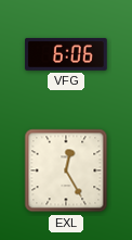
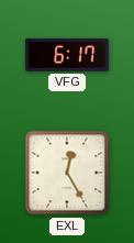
VFG: 6:06 -> 6:17
